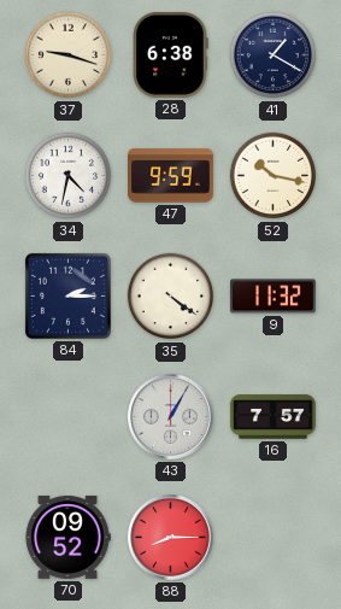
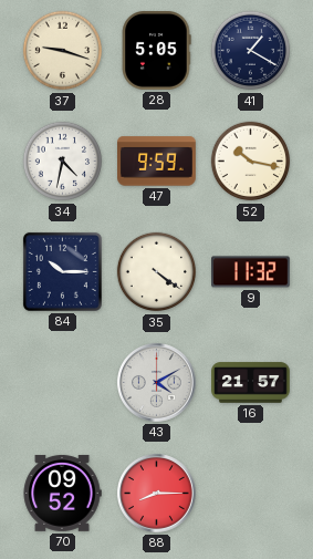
28: 6:38 -> 5:05
84: 2:15 -> 10:15
43: 1:05 -> 4:10
16: 7:57 -> 21:57
